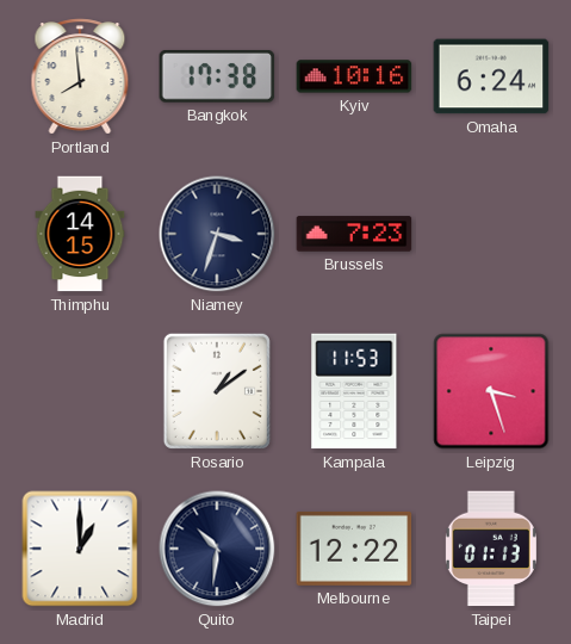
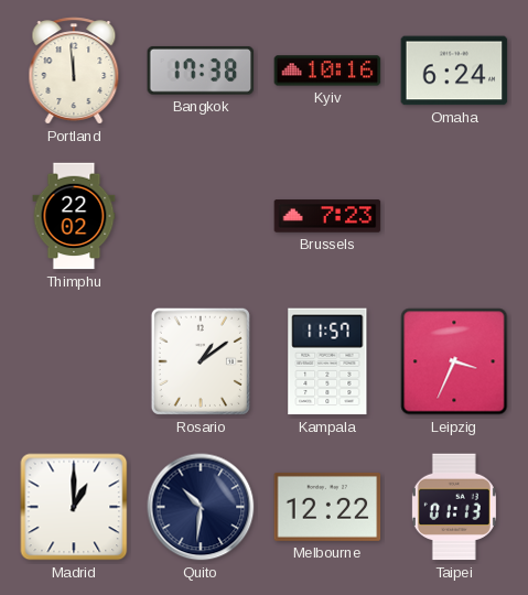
Portland: 7:59 -> 11:59
Thimphu: 14:15 -> 22:02
Niamey: 3:33 -> none
Kampala: 11:53 -> 11:57
Leipzig: 3:27 -> 3:34
